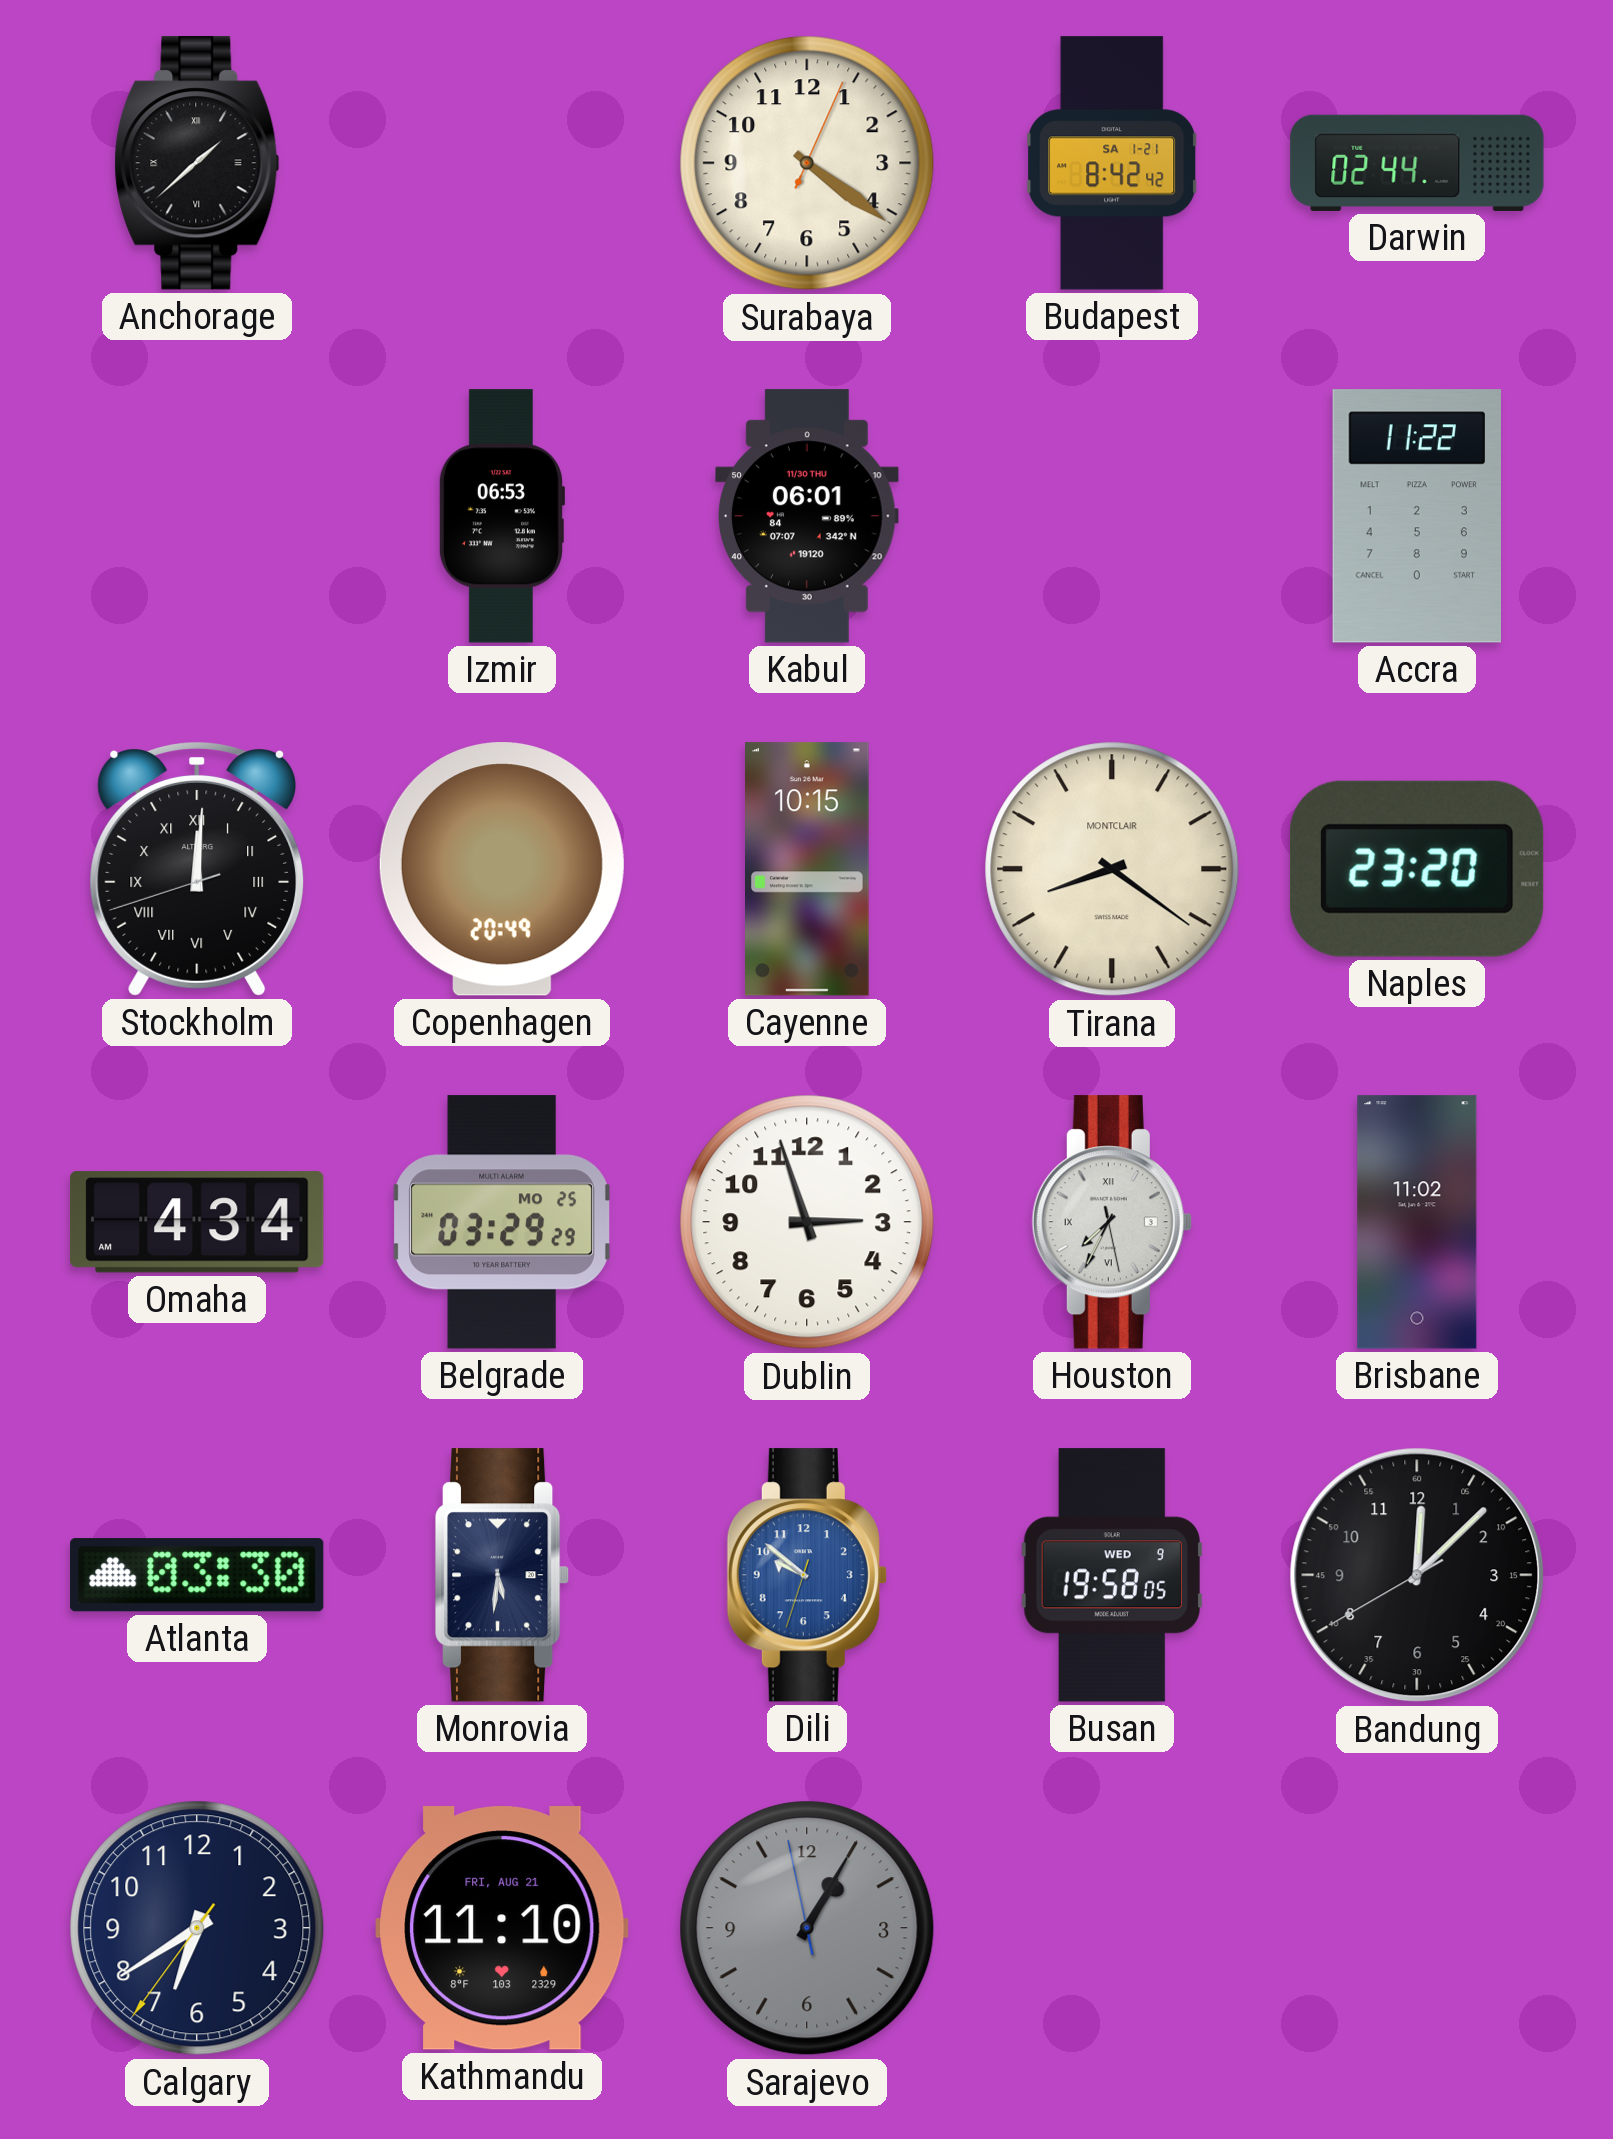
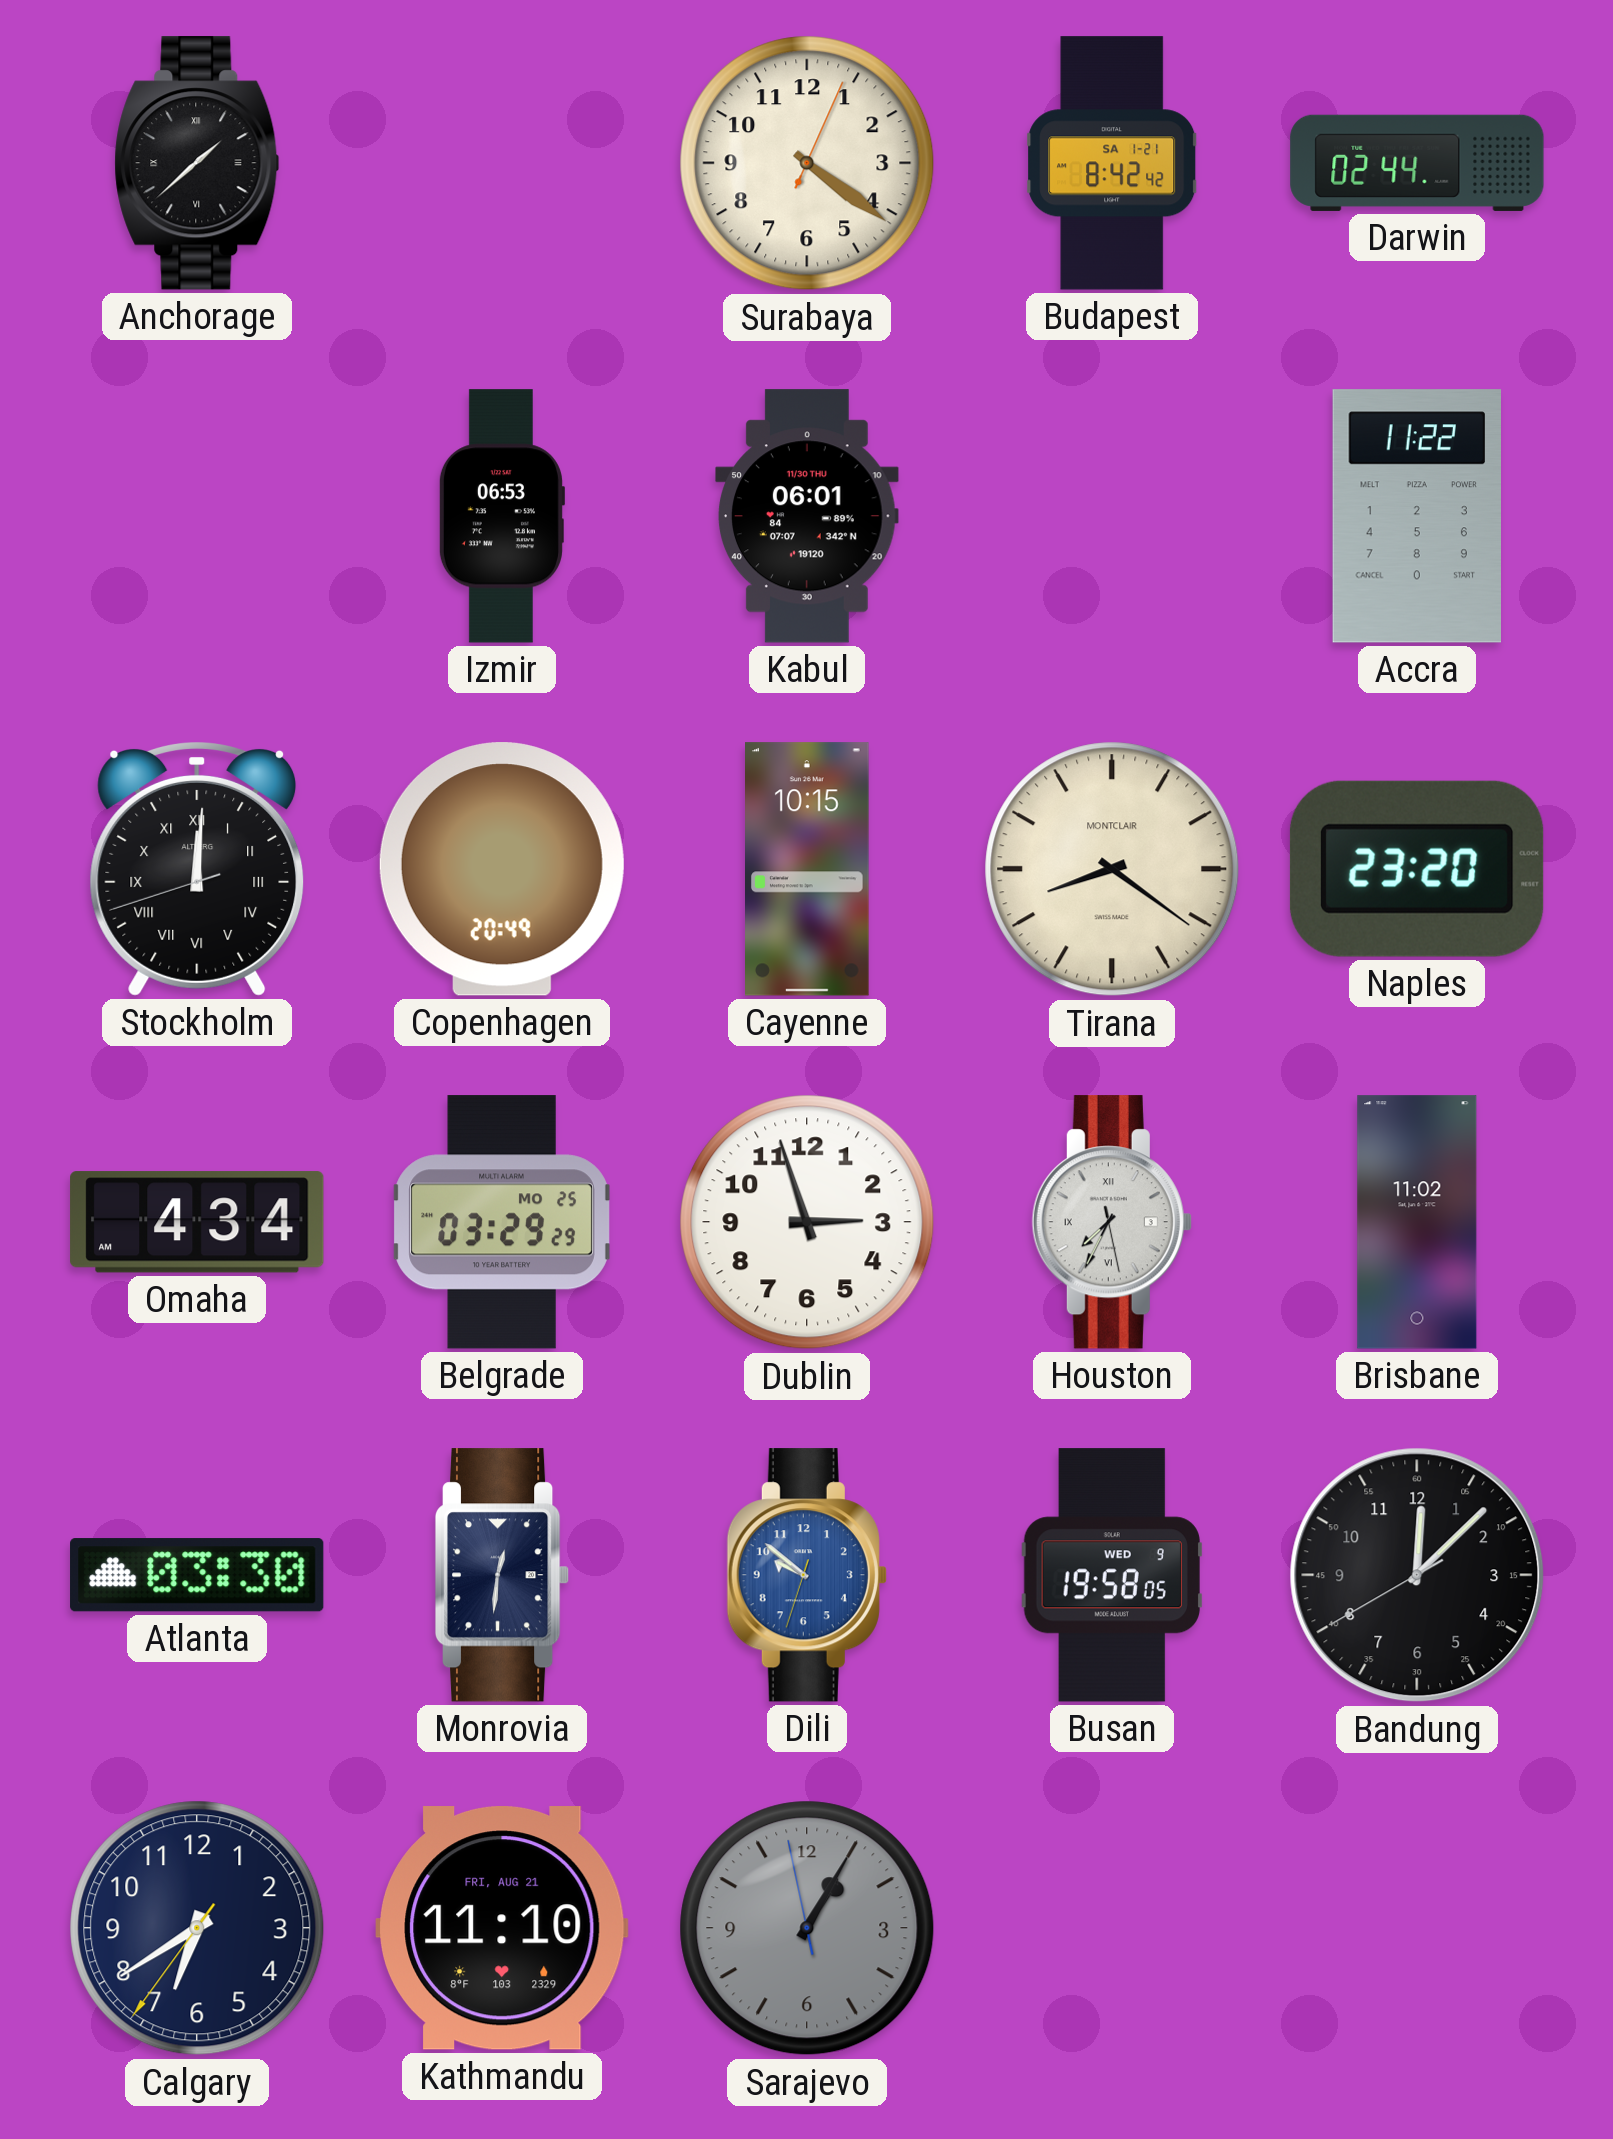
Monrovia: 5:31 -> 12:31
